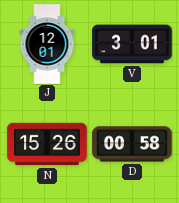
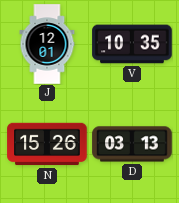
V: 3:01 -> 10:35
D: 00:58 -> 03:13
